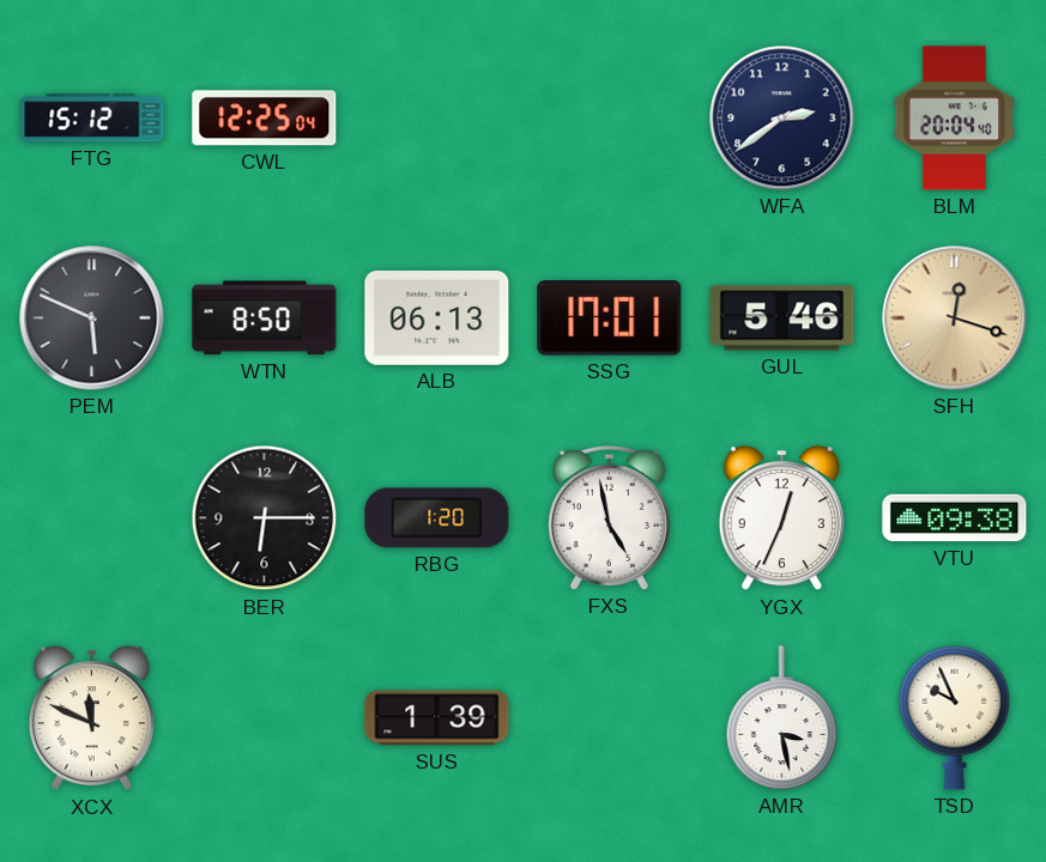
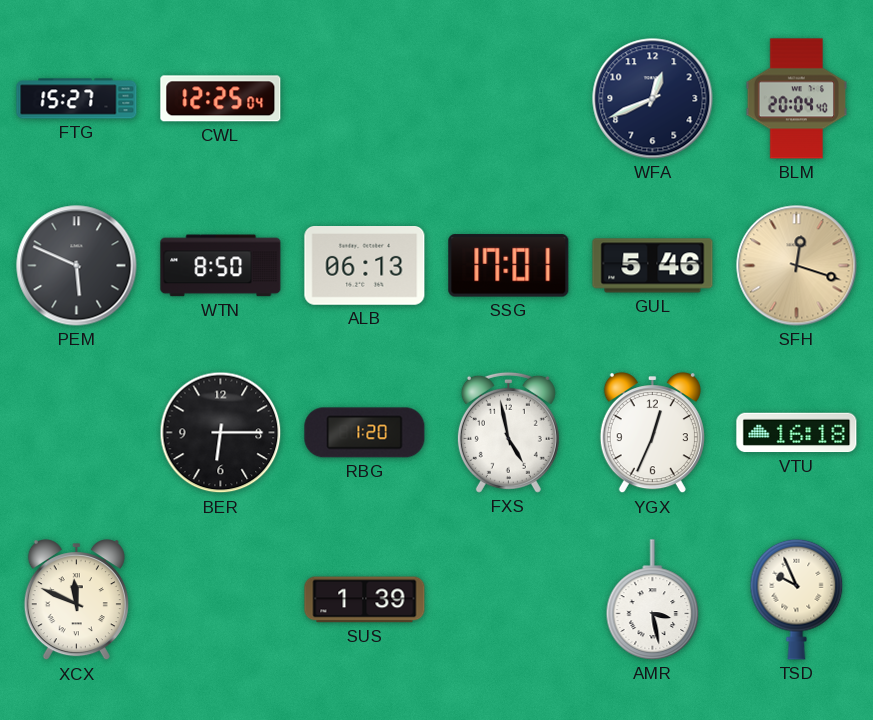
FTG: 15:12 -> 15:27
WFA: 2:39 -> 12:41
VTU: 09:38 -> 16:18
